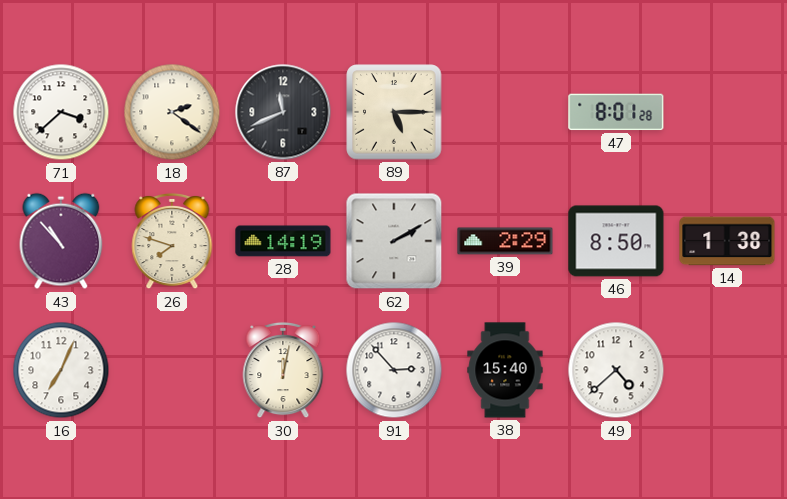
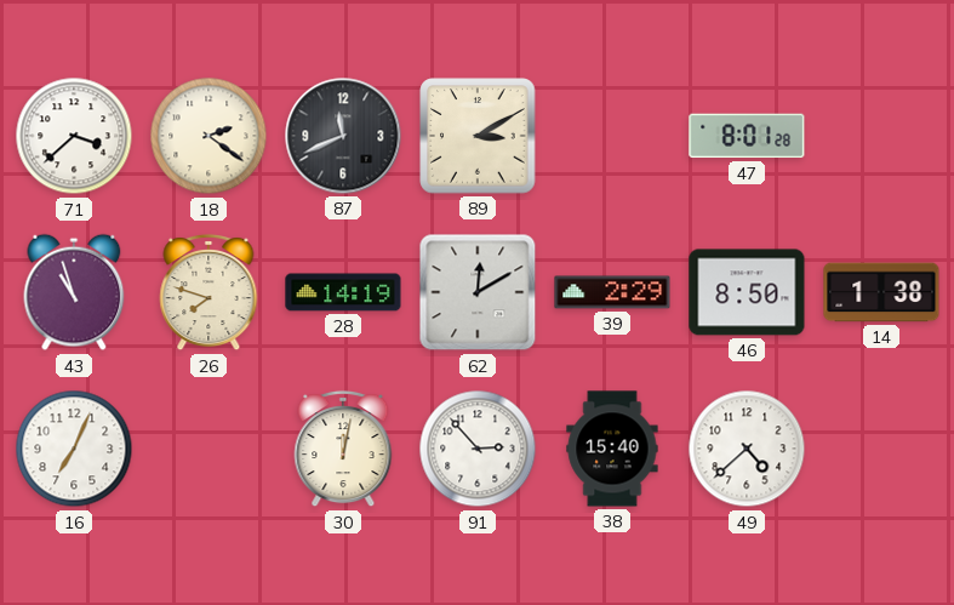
89: 5:15 -> 3:10
43: 10:53 -> 10:57
62: 2:10 -> 12:10
